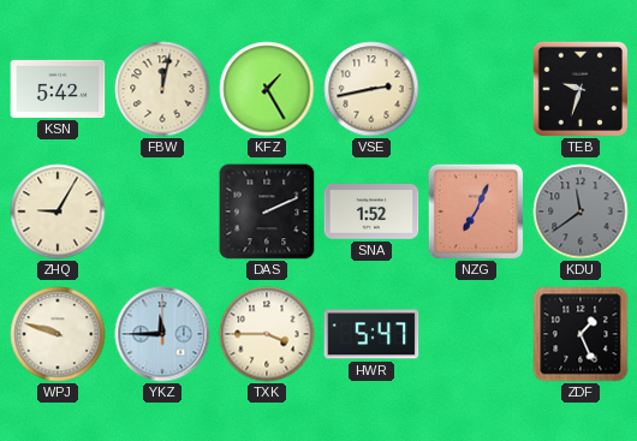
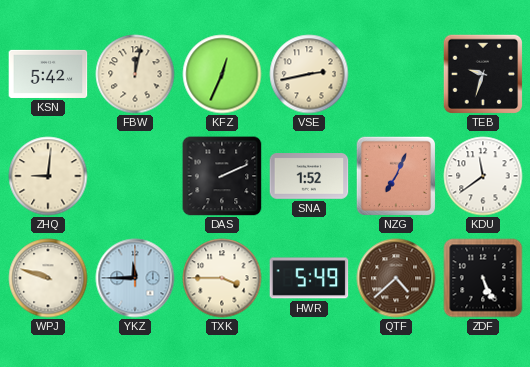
KFZ: 1:25 -> 12:34
ZHQ: 9:05 -> 9:01
KDU dial: grey -> white
HWR: 5:47 -> 5:49
QTF: none -> 4:38
ZDF: 1:26 -> 5:26
